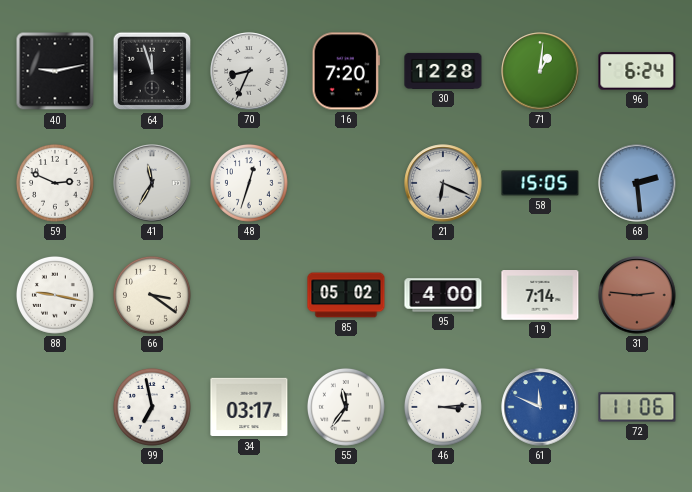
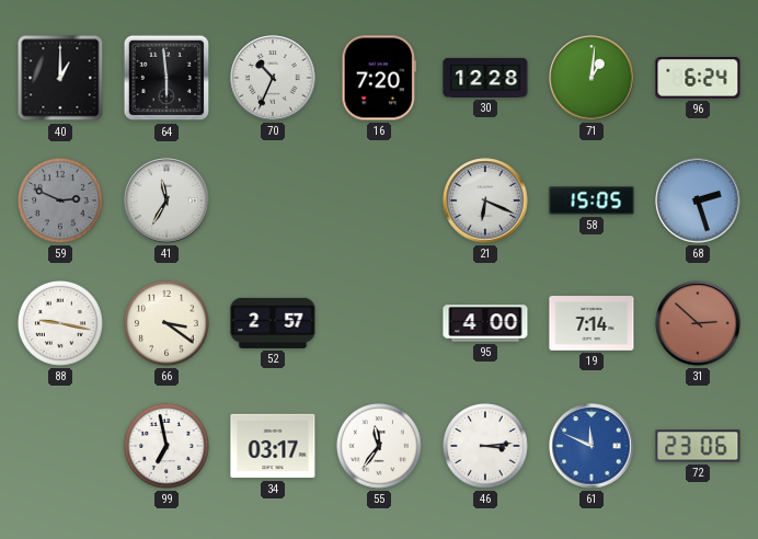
40: 9:13 -> 1:00
64: 11:57 -> 5:59
70: 8:34 -> 10:34
59 dial: white -> grey
48: 12:33 -> none
68: 2:29 -> 2:27
52: none -> 2:57
85: 05:02 -> none
31: 2:46 -> 2:52
72: 11:06 -> 23:06
